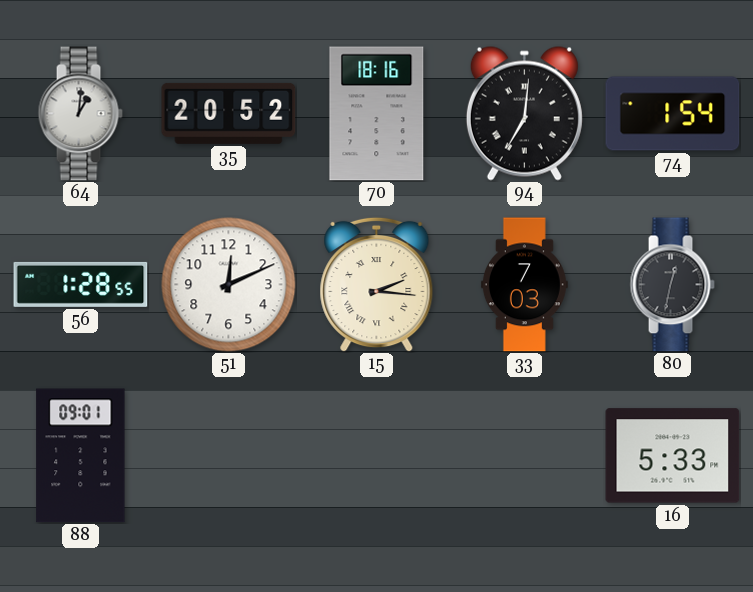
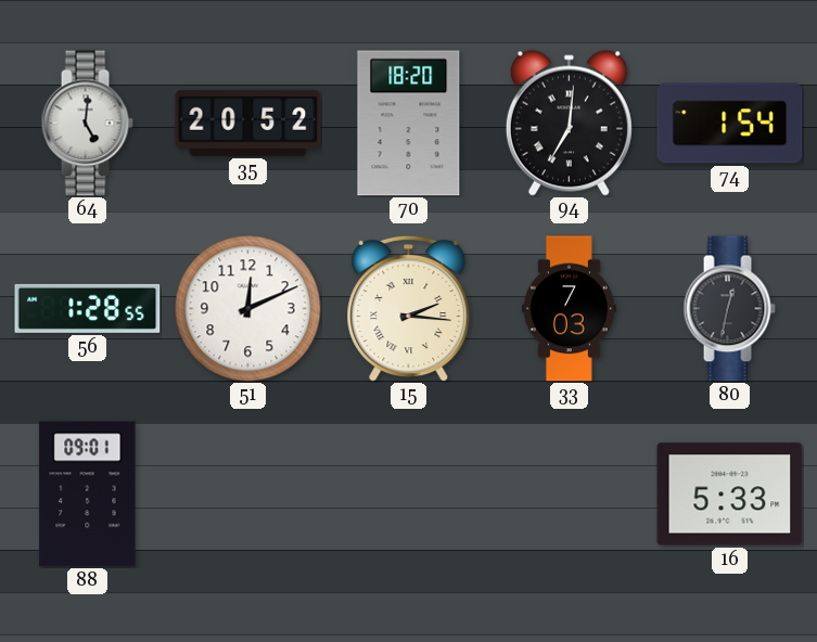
64: 1:01 -> 5:01
70: 18:16 -> 18:20
